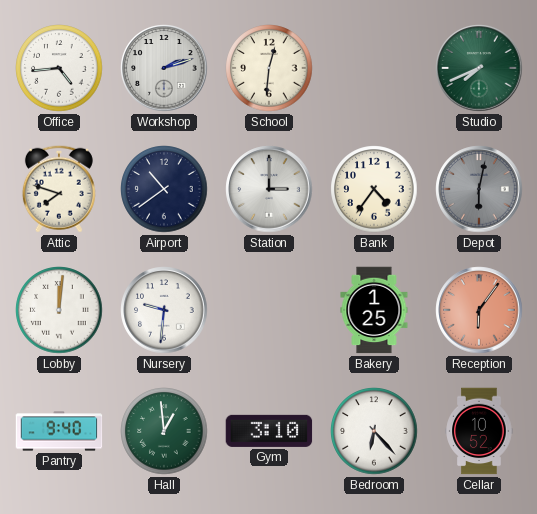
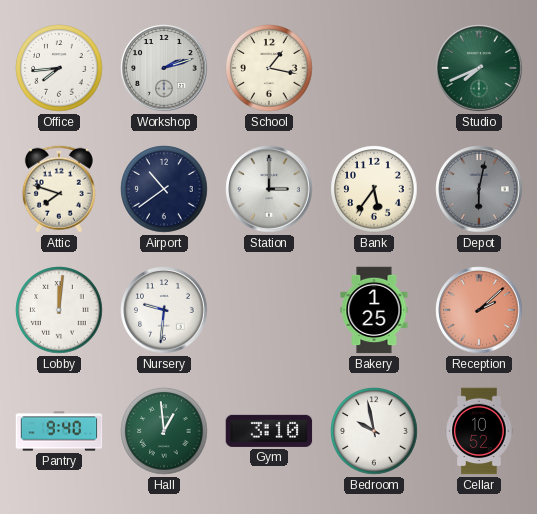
Office: 4:44 -> 7:44
School: 12:31 -> 1:17
Bank: 4:36 -> 5:36
Reception: 6:06 -> 2:08
Bedroom: 6:23 -> 9:58
